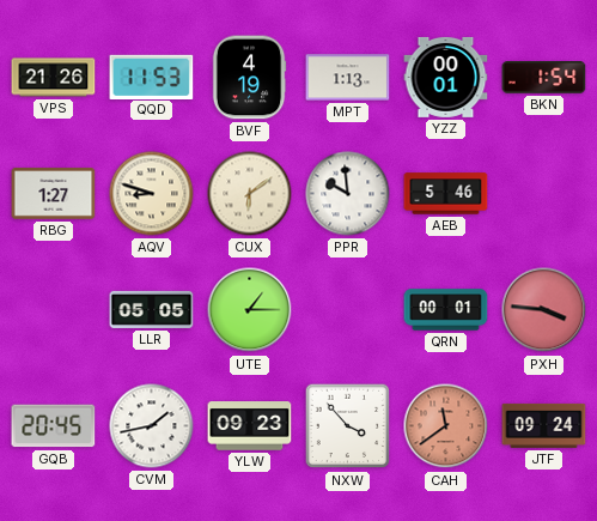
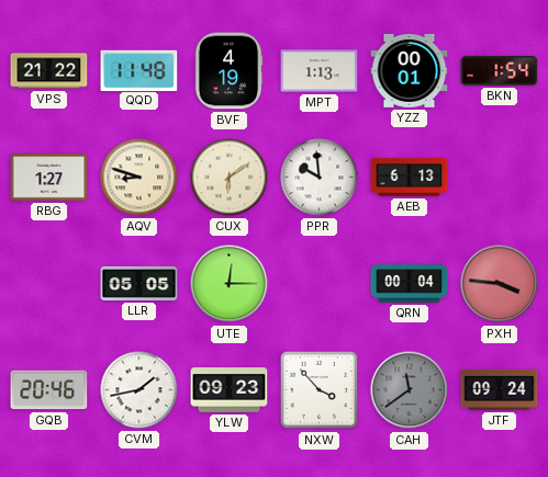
VPS: 21:26 -> 21:22
QQD: 11:53 -> 11:48
AEB: 5:46 -> 6:13
UTE: 1:15 -> 12:15
QRN: 00:01 -> 00:04
GQB: 20:45 -> 20:46
CAH dial: salmon -> grey
